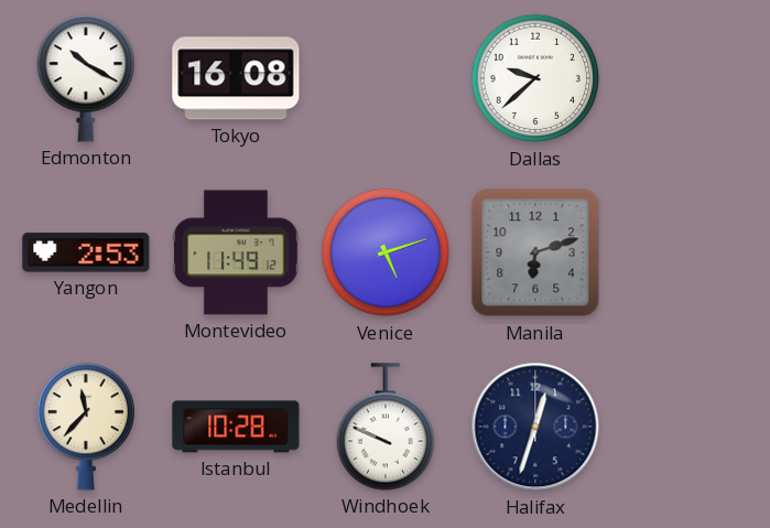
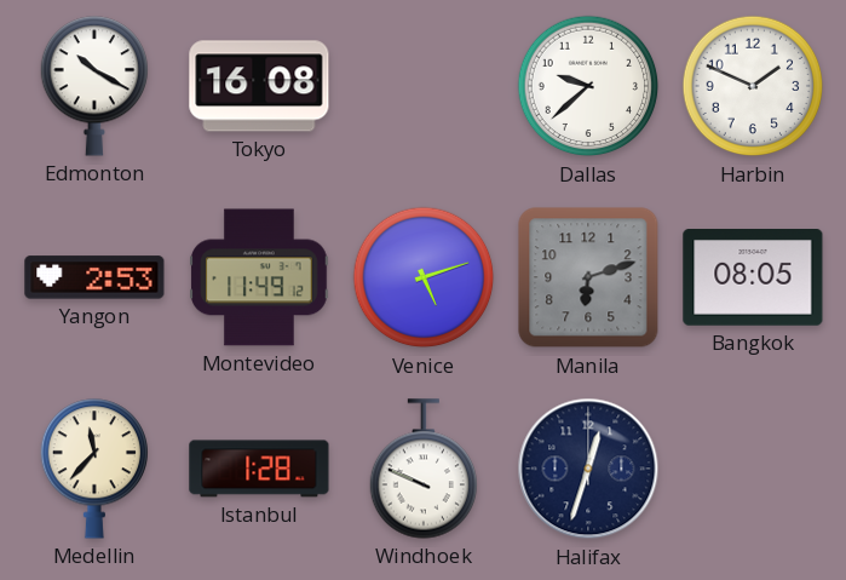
Harbin: none -> 1:49
Bangkok: none -> 08:05
Istanbul: 10:28 -> 1:28
